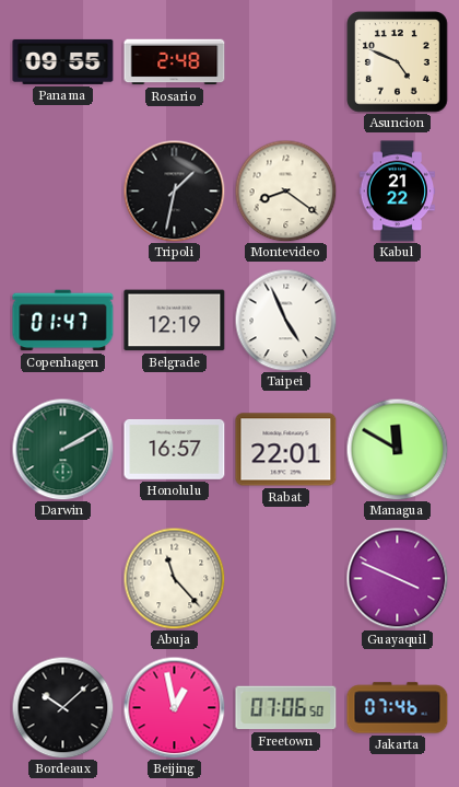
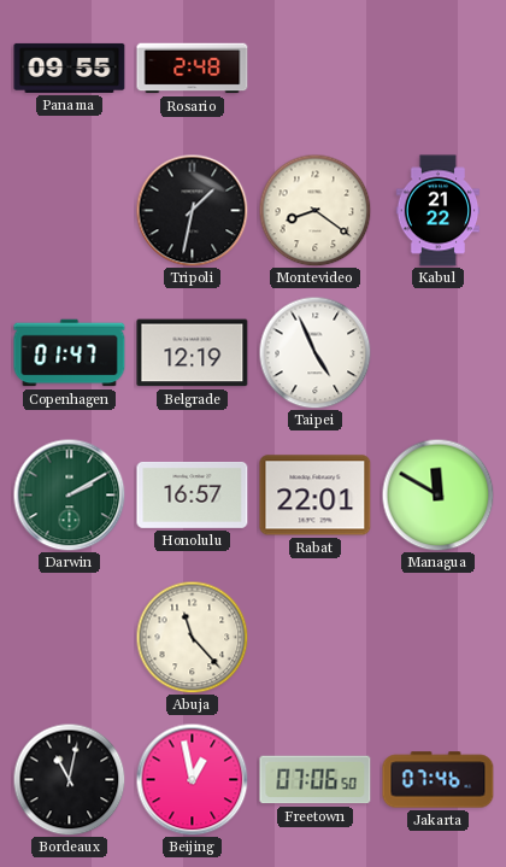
Asuncion: 4:49 -> none
Guayaquil: 3:49 -> none
Bordeaux: 10:08 -> 11:02
